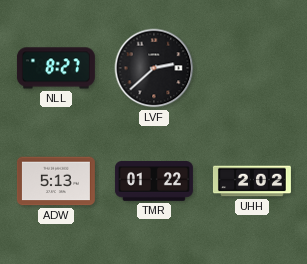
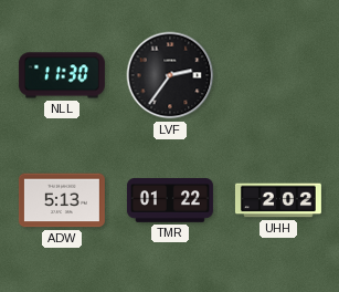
NLL: 8:27 -> 11:30
LVF: 2:38 -> 2:36
